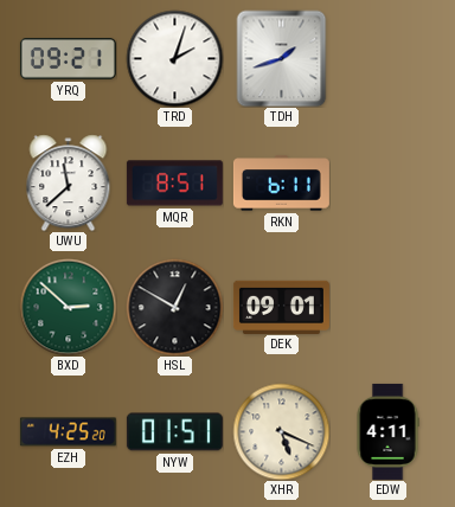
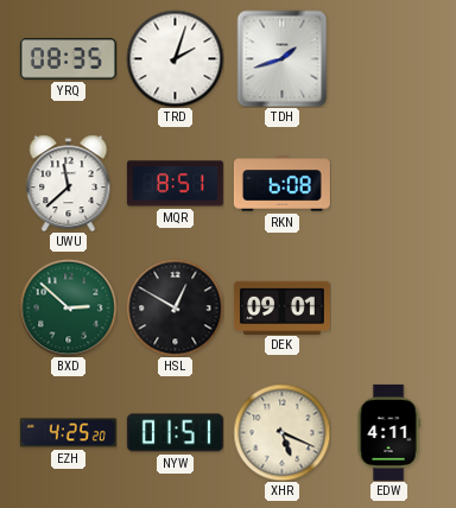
YRQ: 09:21 -> 08:35
RKN: 6:11 -> 6:08
